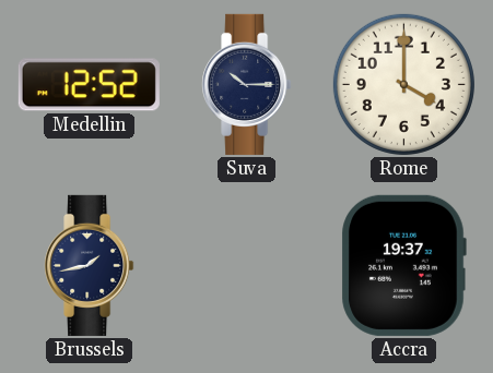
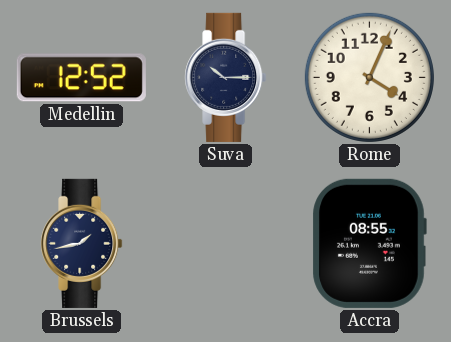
Rome: 4:00 -> 4:04
Accra: 19:37 -> 08:55
